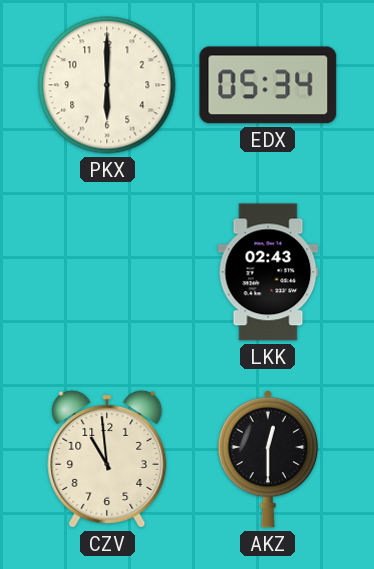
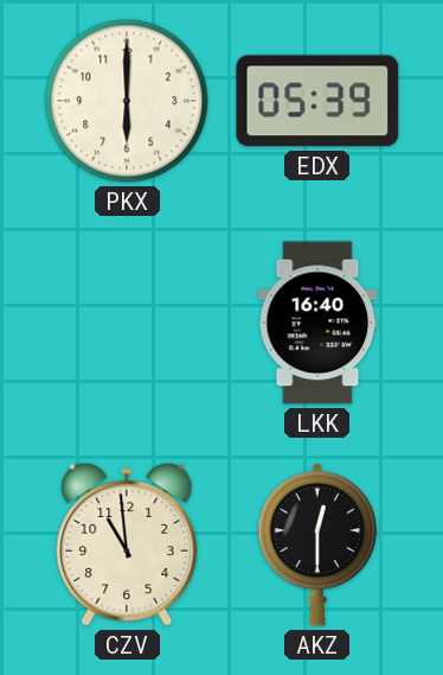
EDX: 05:34 -> 05:39
LKK: 02:43 -> 16:40
